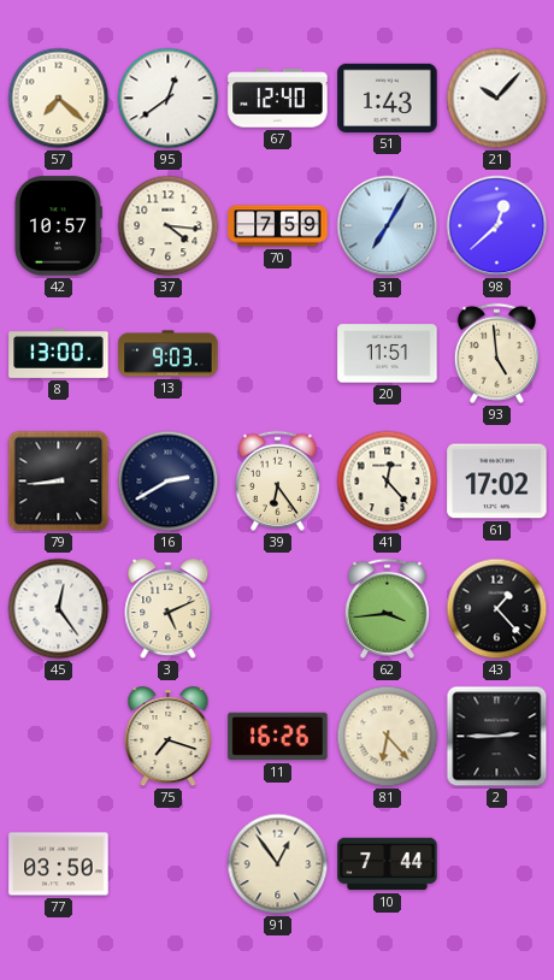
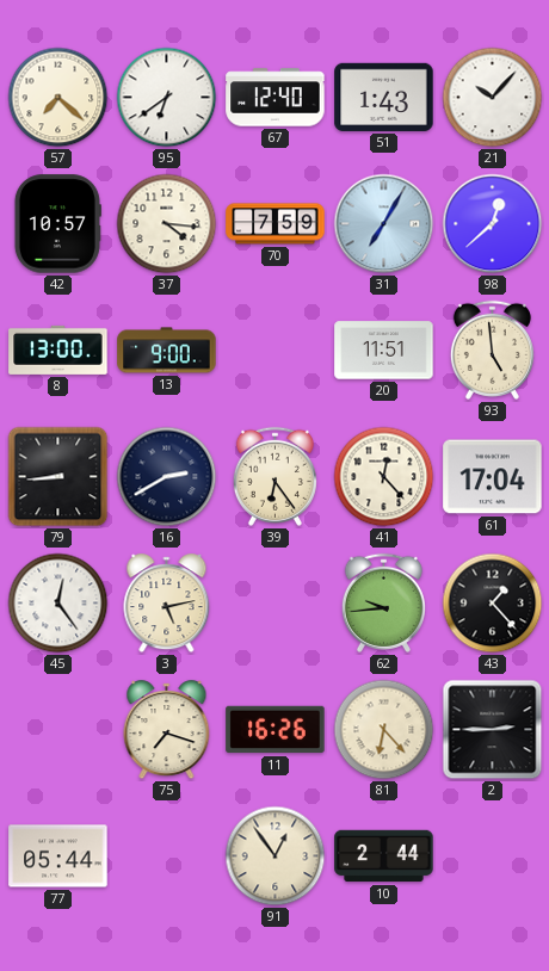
95: 12:39 -> 6:39
13: 9:03 -> 9:00
61: 17:02 -> 17:04
3: 5:11 -> 5:13
62: 3:44 -> 9:44
77: 03:50 -> 05:44
10: 7:44 -> 2:44
